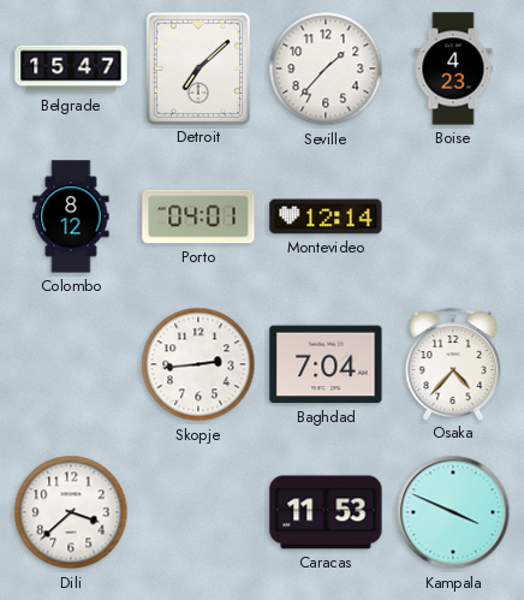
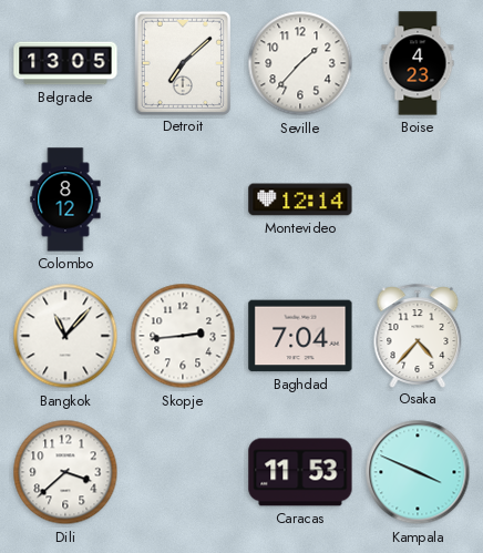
Belgrade: 15:47 -> 13:05
Porto: 04:01 -> none
Bangkok: none -> 11:07
